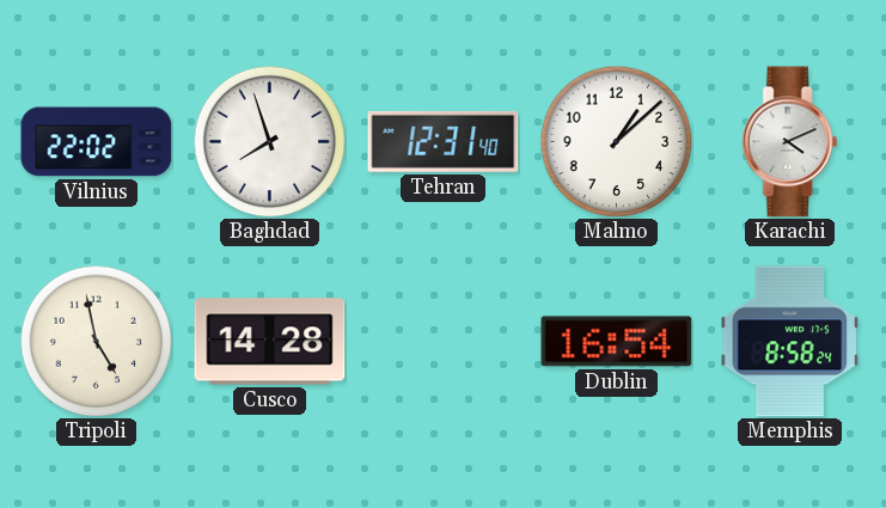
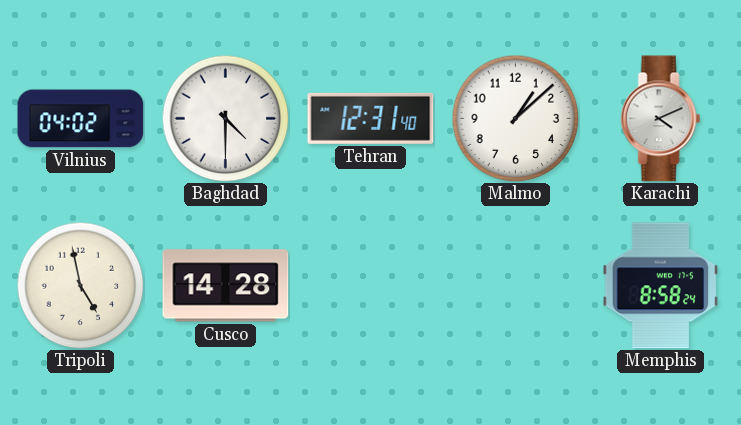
Vilnius: 22:02 -> 04:02
Baghdad: 7:57 -> 4:30
Dublin: 16:54 -> none
